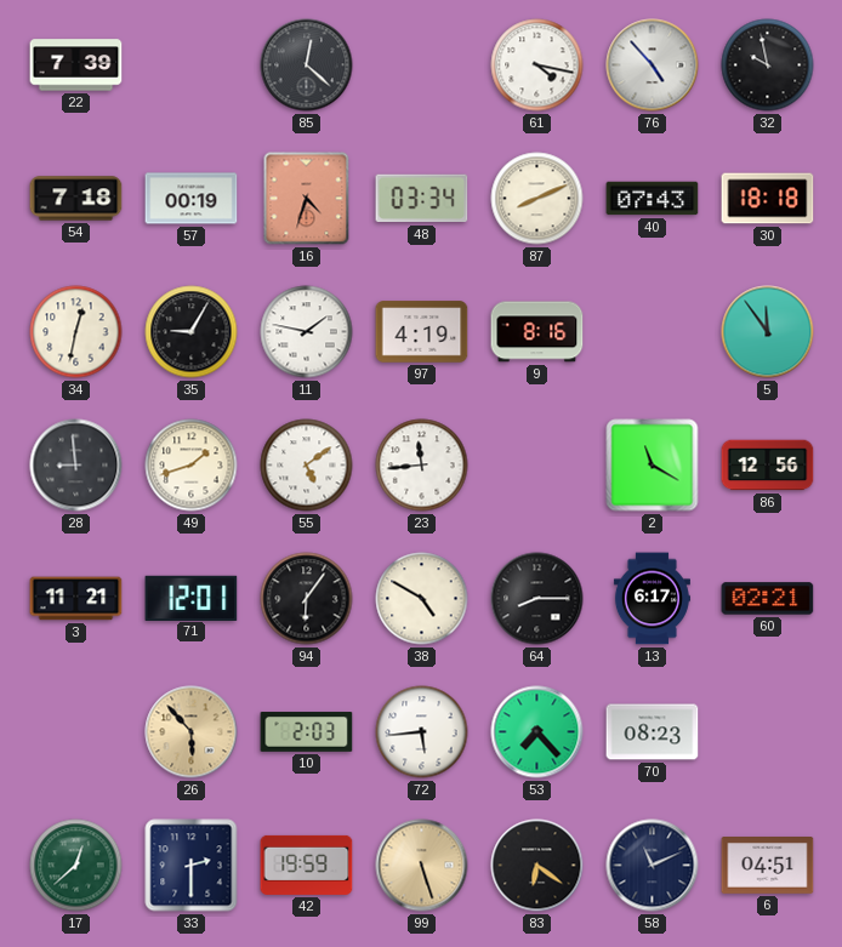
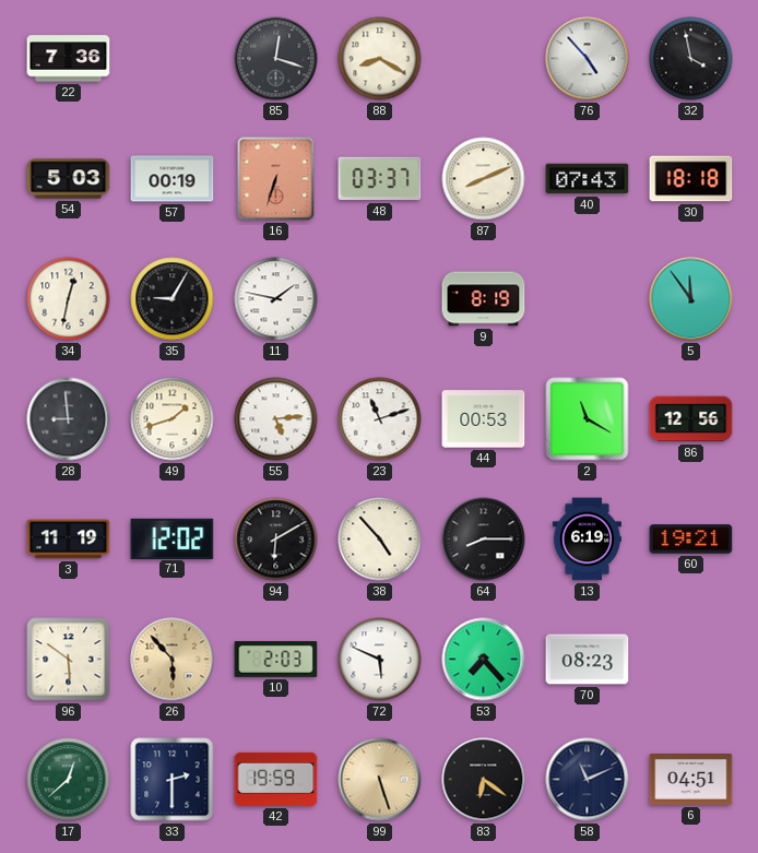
22: 7:39 -> 7:36
85: 12:22 -> 12:18
88: none -> 8:20
61: 4:17 -> none
32: 9:58 -> 3:58
54: 7:18 -> 5:03
16: 4:33 -> 6:33
48: 03:34 -> 03:37
97: 4:19 -> none
9: 8:16 -> 8:19
55: 5:09 -> 5:14
23: 11:44 -> 11:12
44: none -> 00:53
3: 11:21 -> 11:19
71: 12:01 -> 12:02
94: 6:06 -> 6:10
38: 4:50 -> 4:53
13: 6:17 -> 6:19
60: 02:21 -> 19:21
96: none -> 5:51
72: 5:44 -> 5:49
